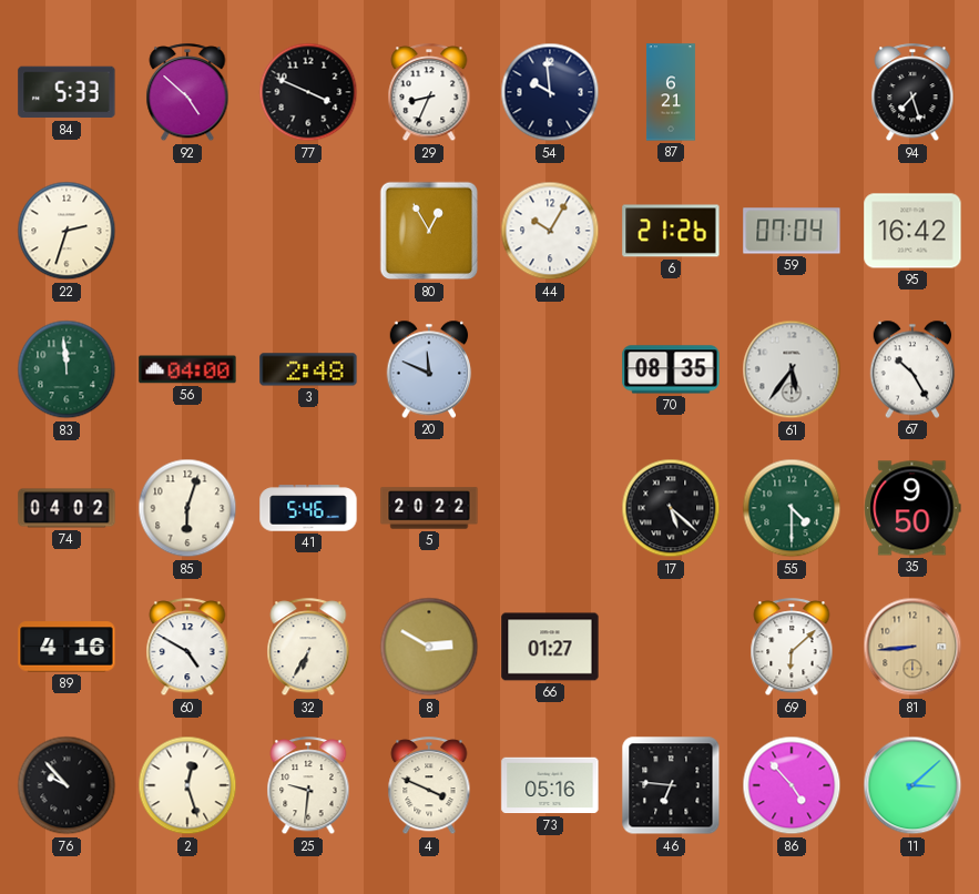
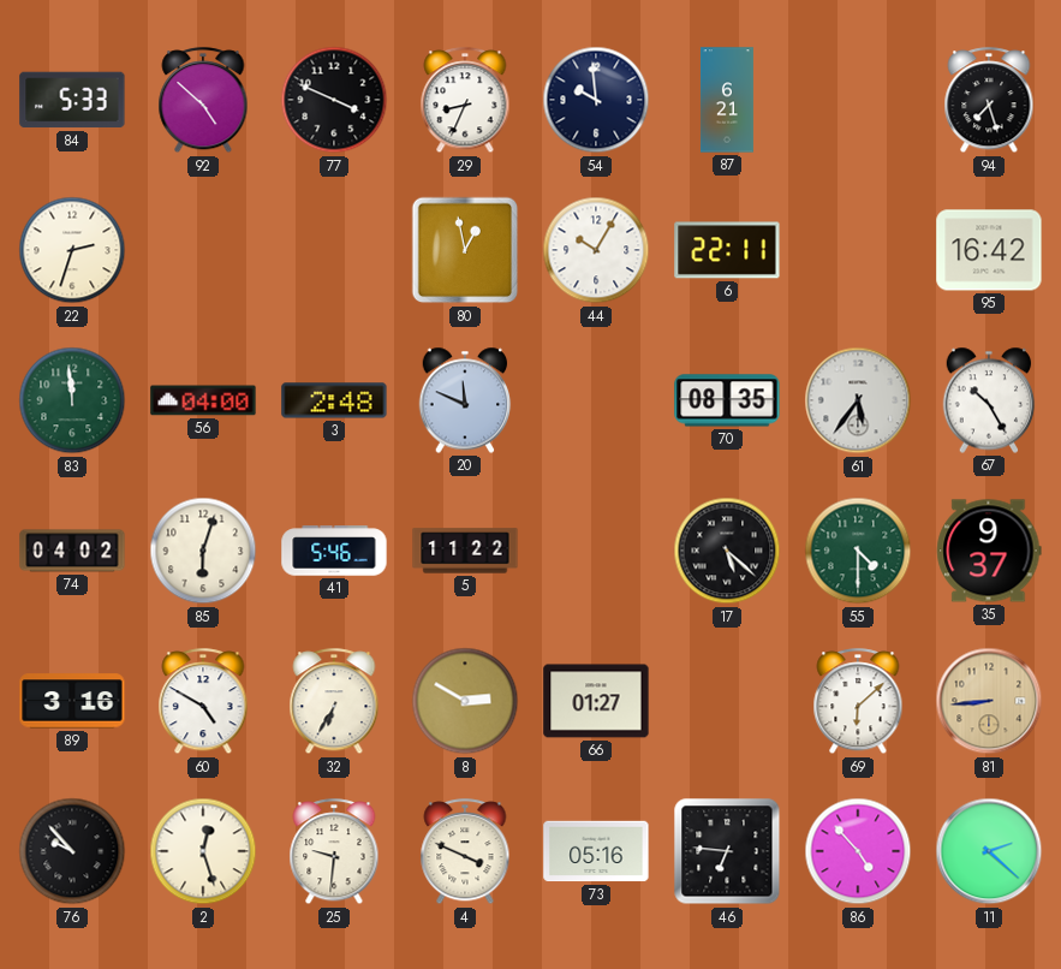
80: 12:55 -> 12:58
6: 21:26 -> 22:11
59: 07:04 -> none
5: 20:22 -> 11:22
35: 9:50 -> 9:37
89: 4:16 -> 3:16
11: 3:08 -> 2:22
